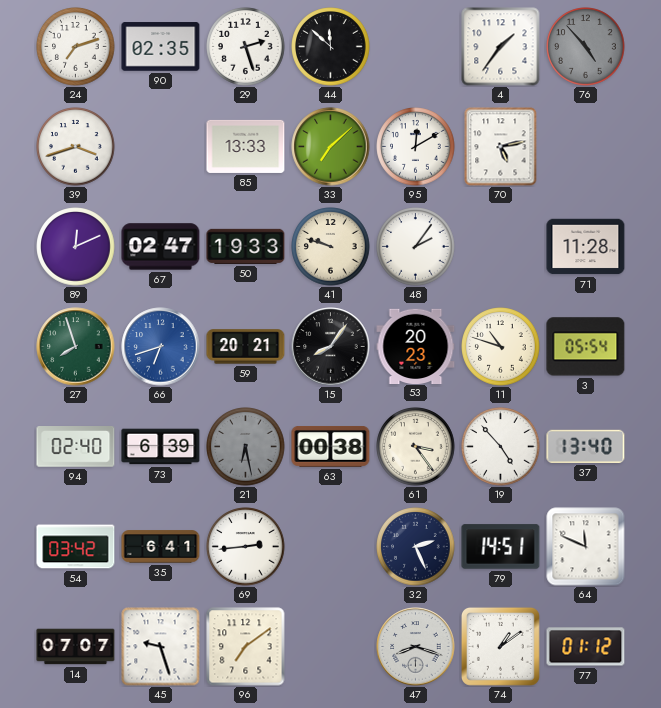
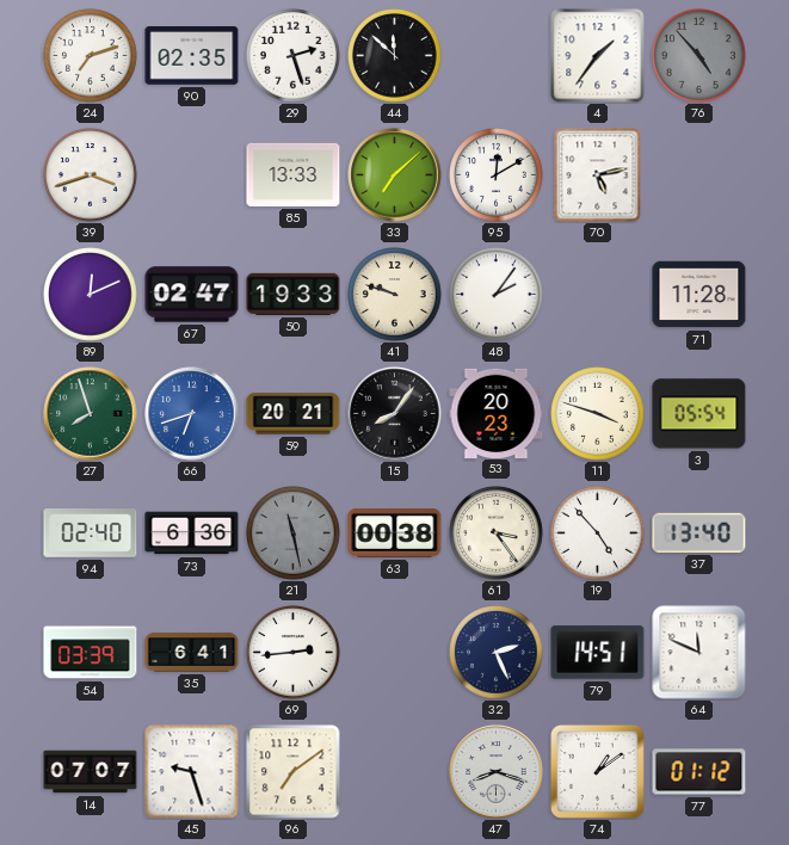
11: 10:48 -> 3:48
73: 6:39 -> 6:36
21: 6:28 -> 11:28
54: 03:42 -> 03:39
